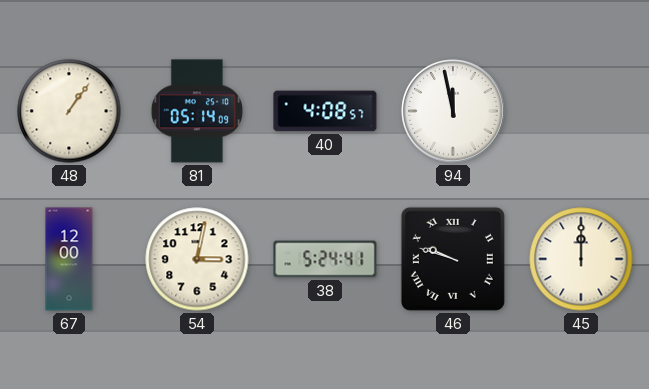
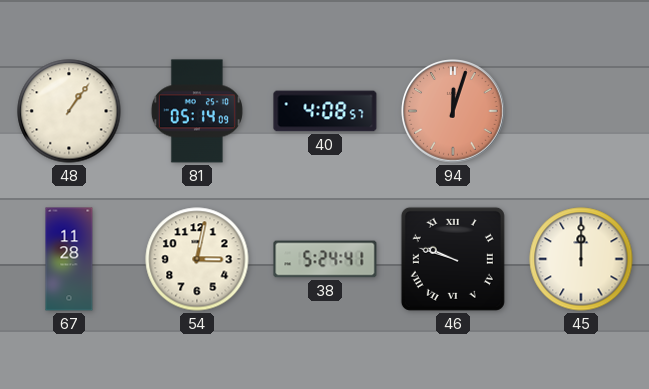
94: 11:58 -> 12:03
94 dial: white -> salmon
67: 12:00 -> 11:28
